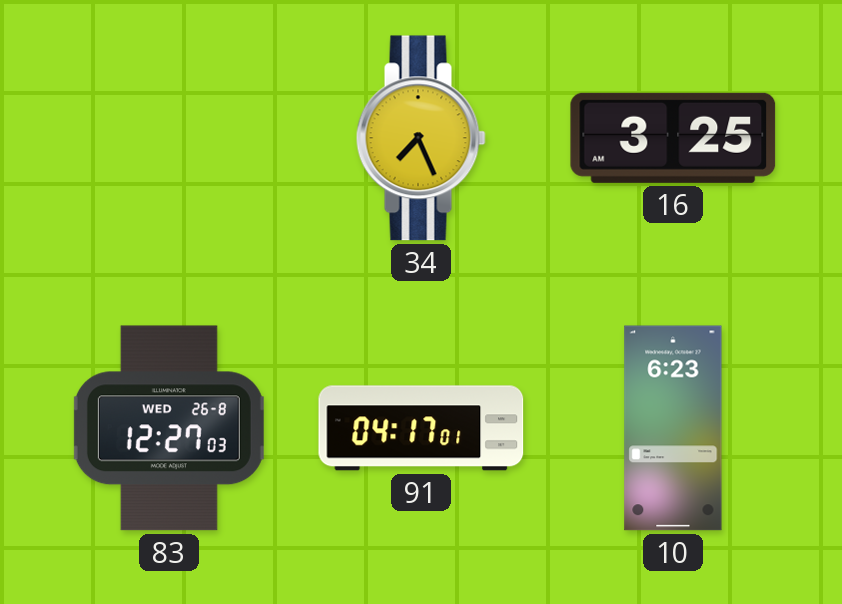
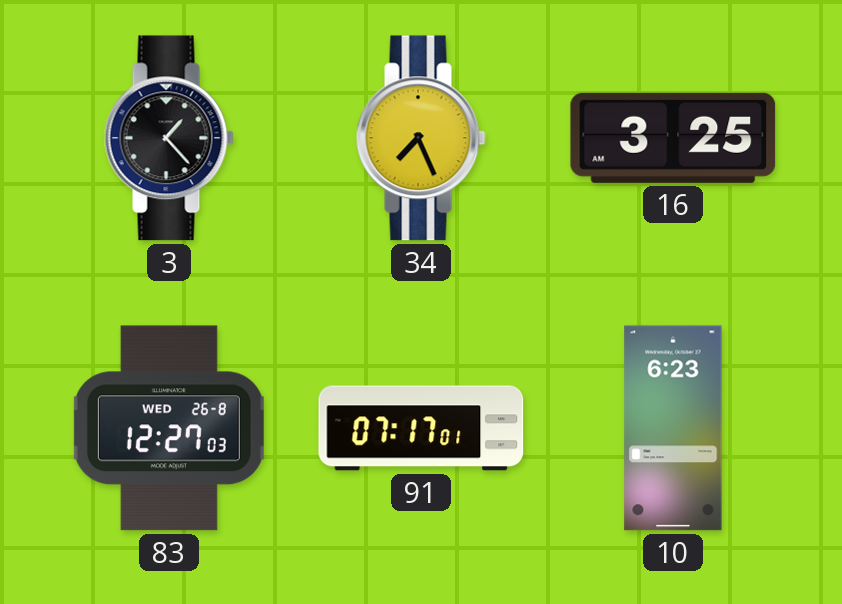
3: none -> 1:23
91: 04:17 -> 07:17
